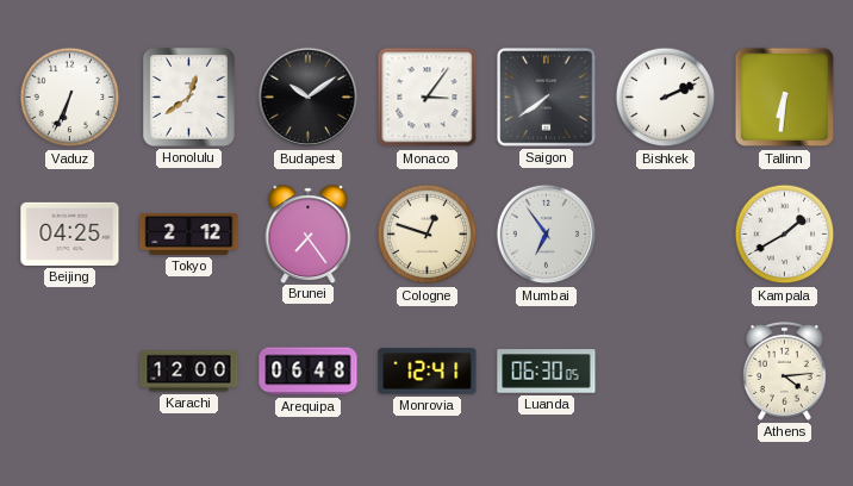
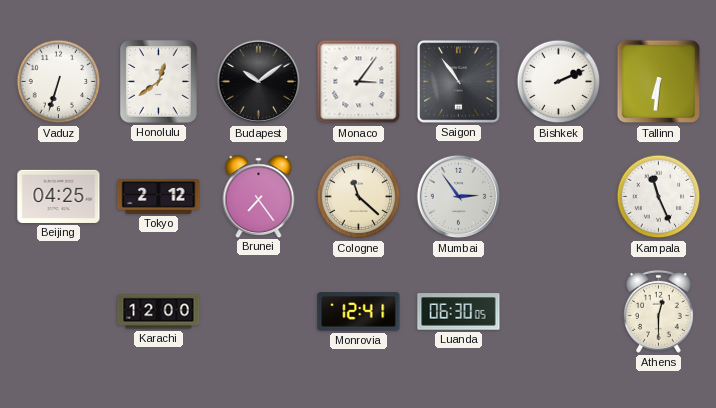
Vaduz: 6:34 -> 6:33
Saigon: 7:39 -> 10:54
Cologne: 12:48 -> 11:22
Mumbai: 6:54 -> 2:54
Kampala: 1:40 -> 11:26
Arequipa: 06:48 -> none
Athens: 4:14 -> 12:30
